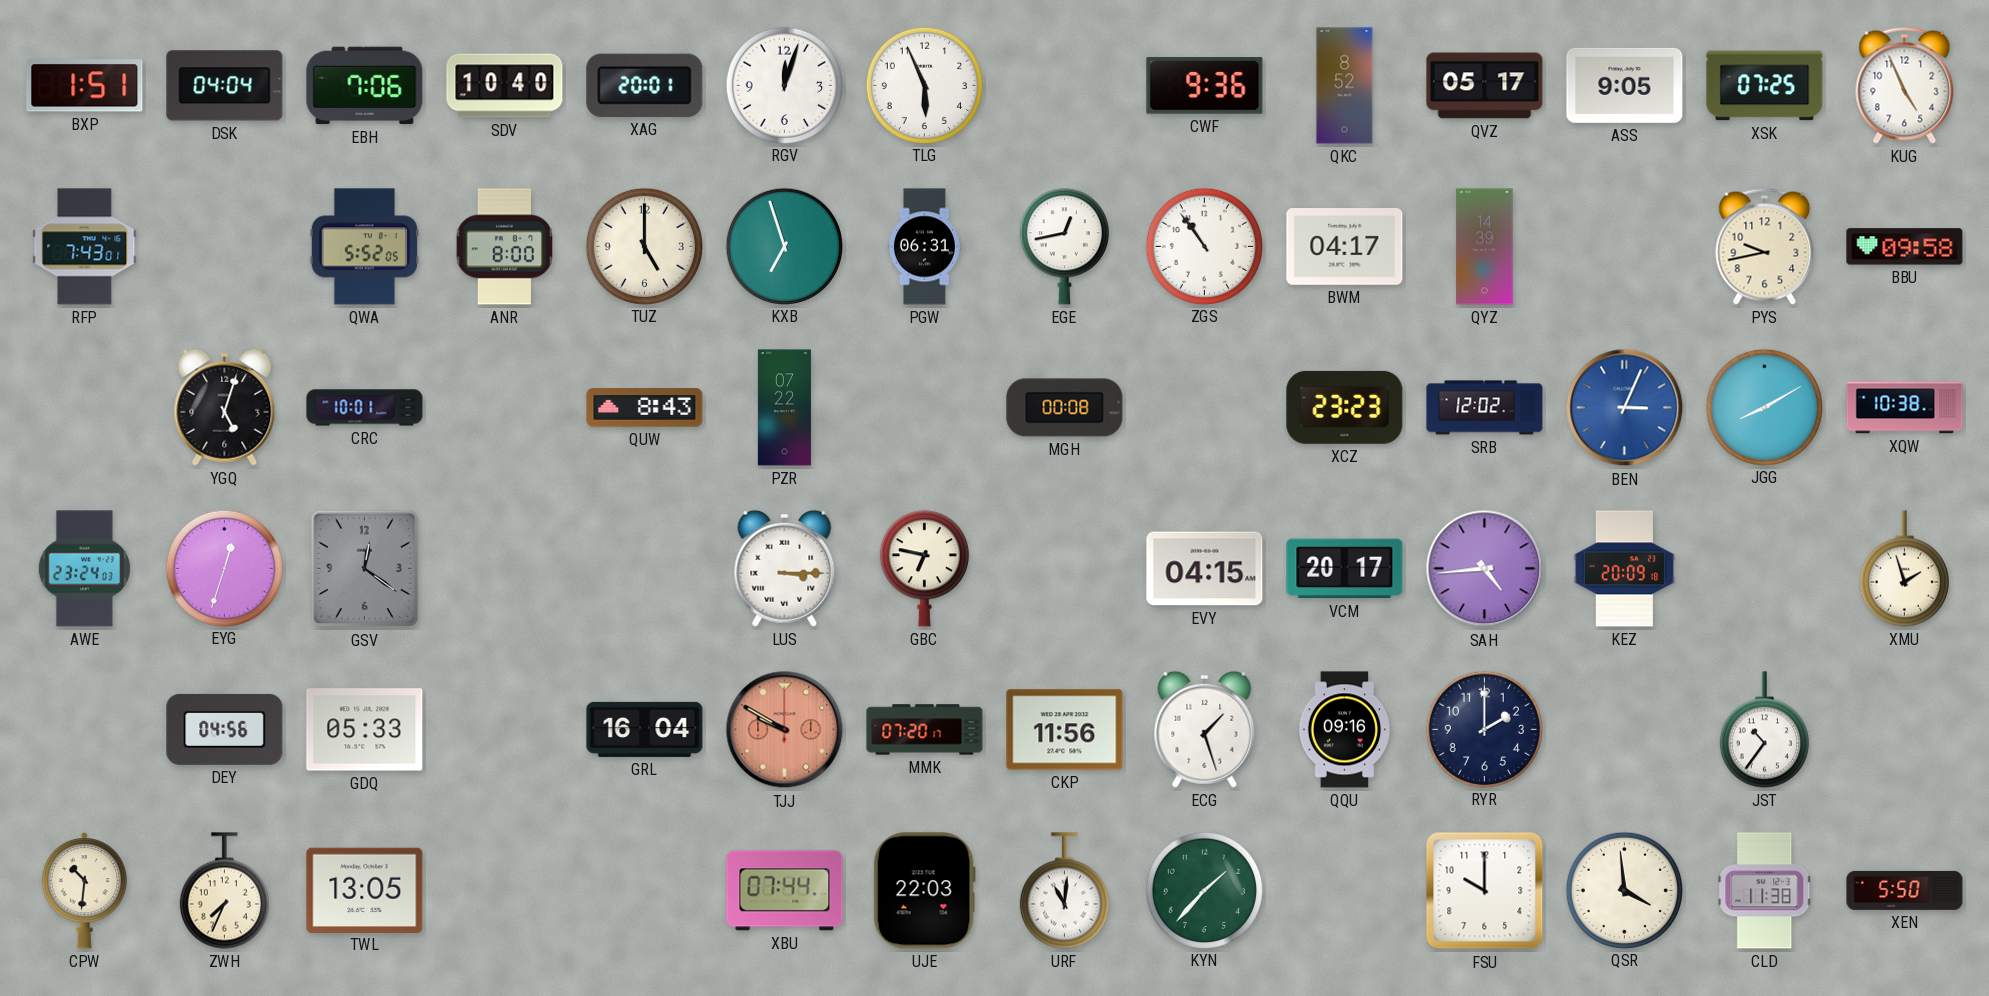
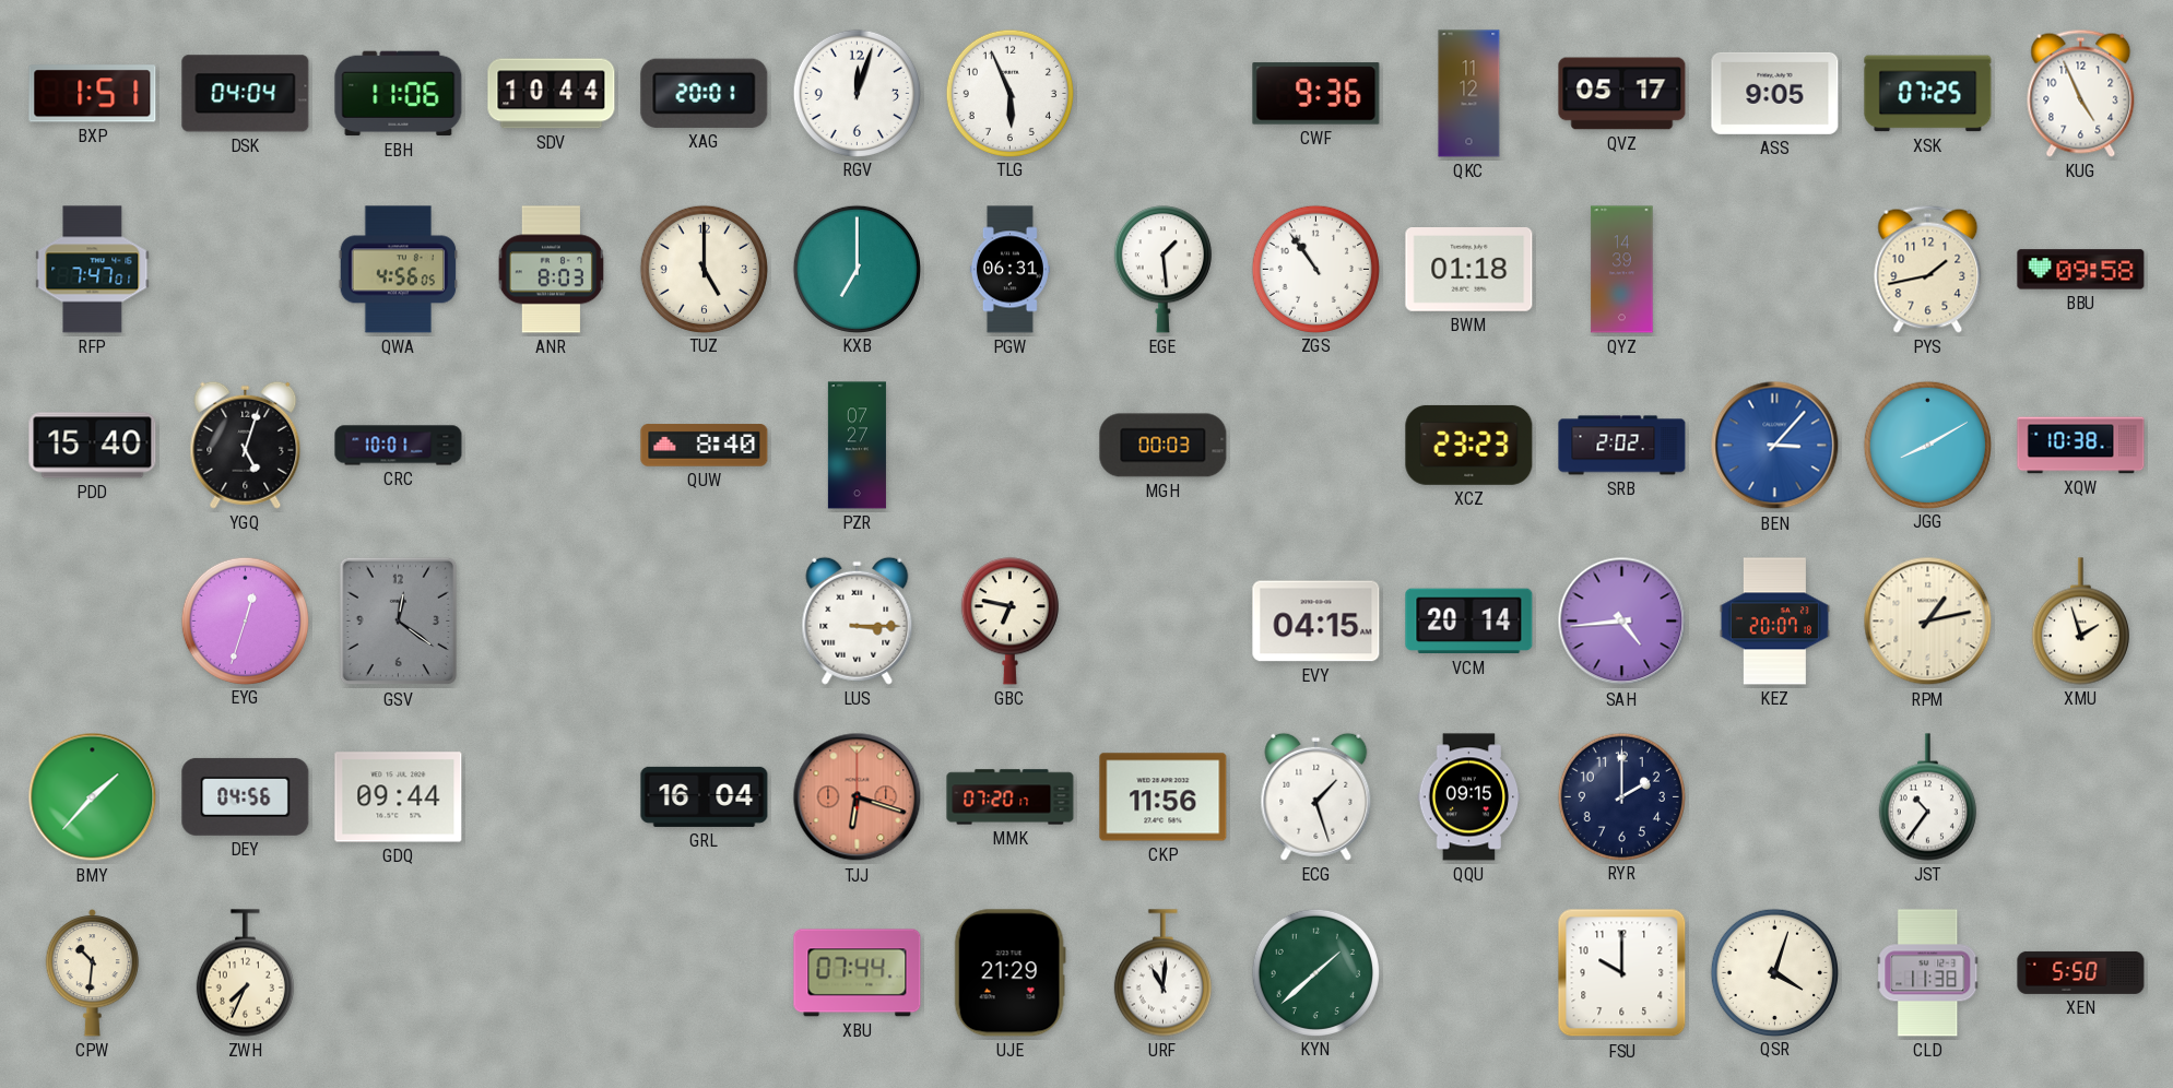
EBH: 7:06 -> 11:06
SDV: 10:40 -> 10:44
QKC: 8:52 -> 11:12
RFP: 7:43 -> 7:47
QWA: 5:52 -> 4:56
ANR: 8:00 -> 8:03
KXB: 6:57 -> 7:00
EGE: 12:43 -> 1:29
BWM: 04:17 -> 01:18
PYS: 9:43 -> 1:43
PDD: none -> 15:40
QUW: 8:43 -> 8:40
PZR: 07:22 -> 07:27
MGH: 00:08 -> 00:03
SRB: 12:02 -> 2:02
BEN: 3:04 -> 3:07
AWE: 23:24 -> none
VCM: 20:17 -> 20:14
KEZ: 20:09 -> 20:07
RPM: none -> 1:13
BMY: none -> 1:37
GDQ: 05:33 -> 09:44
TJJ: 9:50 -> 6:18
QQU: 09:16 -> 09:15
TWL: 13:05 -> none
UJE: 22:03 -> 21:29
KYN: 1:37 -> 1:38
QSR: 3:59 -> 4:03
